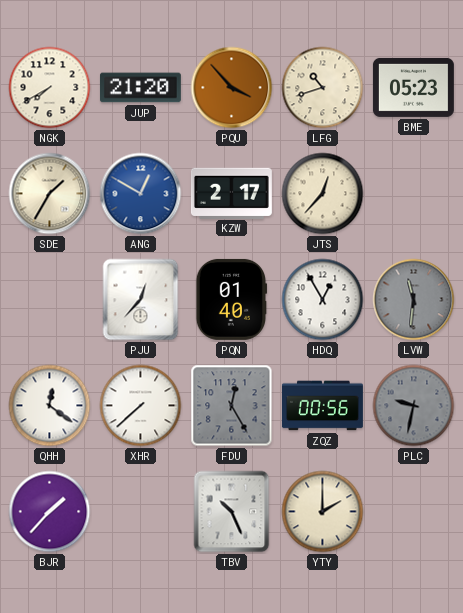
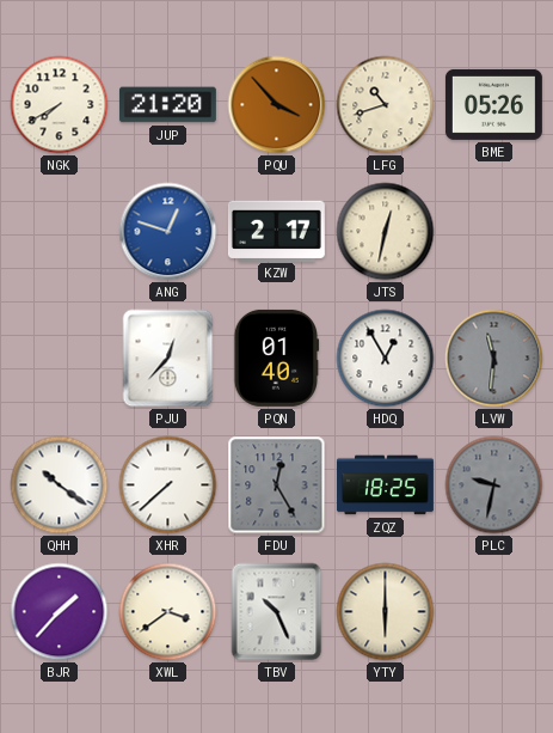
BME: 05:23 -> 05:26
SDE: 1:35 -> none
ANG: 12:50 -> 12:48
JTS: 12:37 -> 12:32
QHH: 12:21 -> 10:21
ZQZ: 00:56 -> 18:25
XWL: none -> 3:39
YTY: 2:00 -> 6:00
